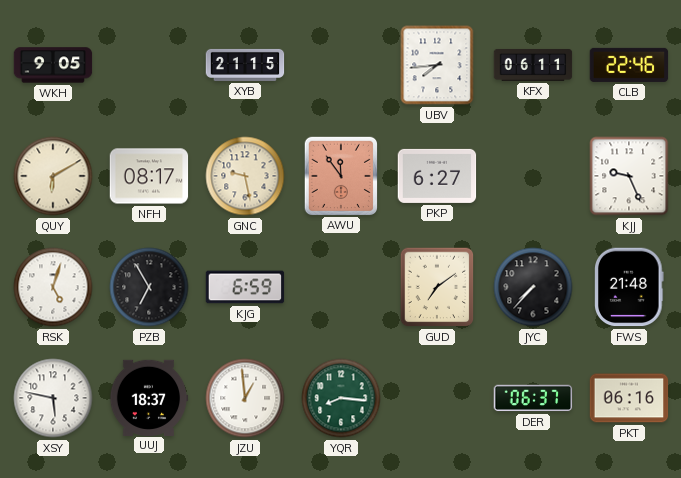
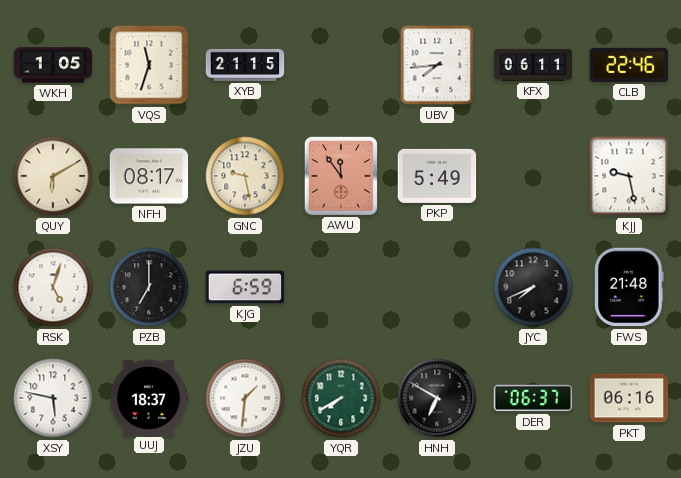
WKH: 9:05 -> 1:05
VQS: none -> 11:33
PKP: 6:27 -> 5:49
KJJ: 9:26 -> 9:28
PZB: 6:55 -> 7:00
GUD: 7:09 -> none
JYC: 7:37 -> 7:41
JZU: 12:59 -> 1:31
YQR: 8:16 -> 7:40
HNH: none -> 6:50
